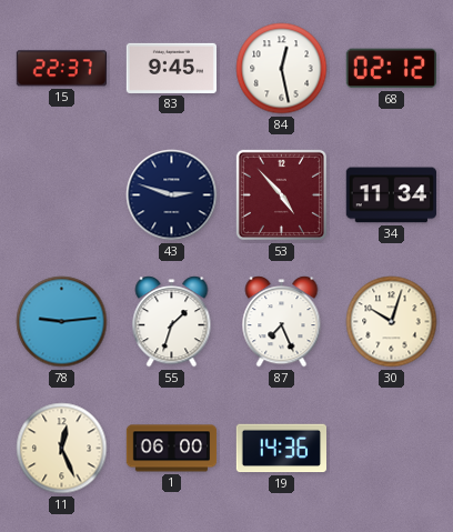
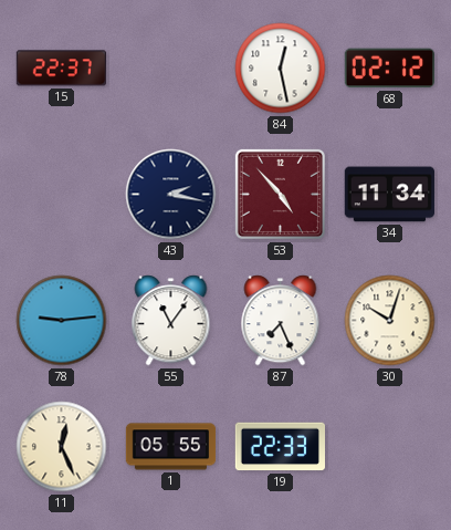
83: 9:45 -> none
43: 2:48 -> 2:17
55: 1:33 -> 11:06
1: 06:00 -> 05:55
19: 14:36 -> 22:33
